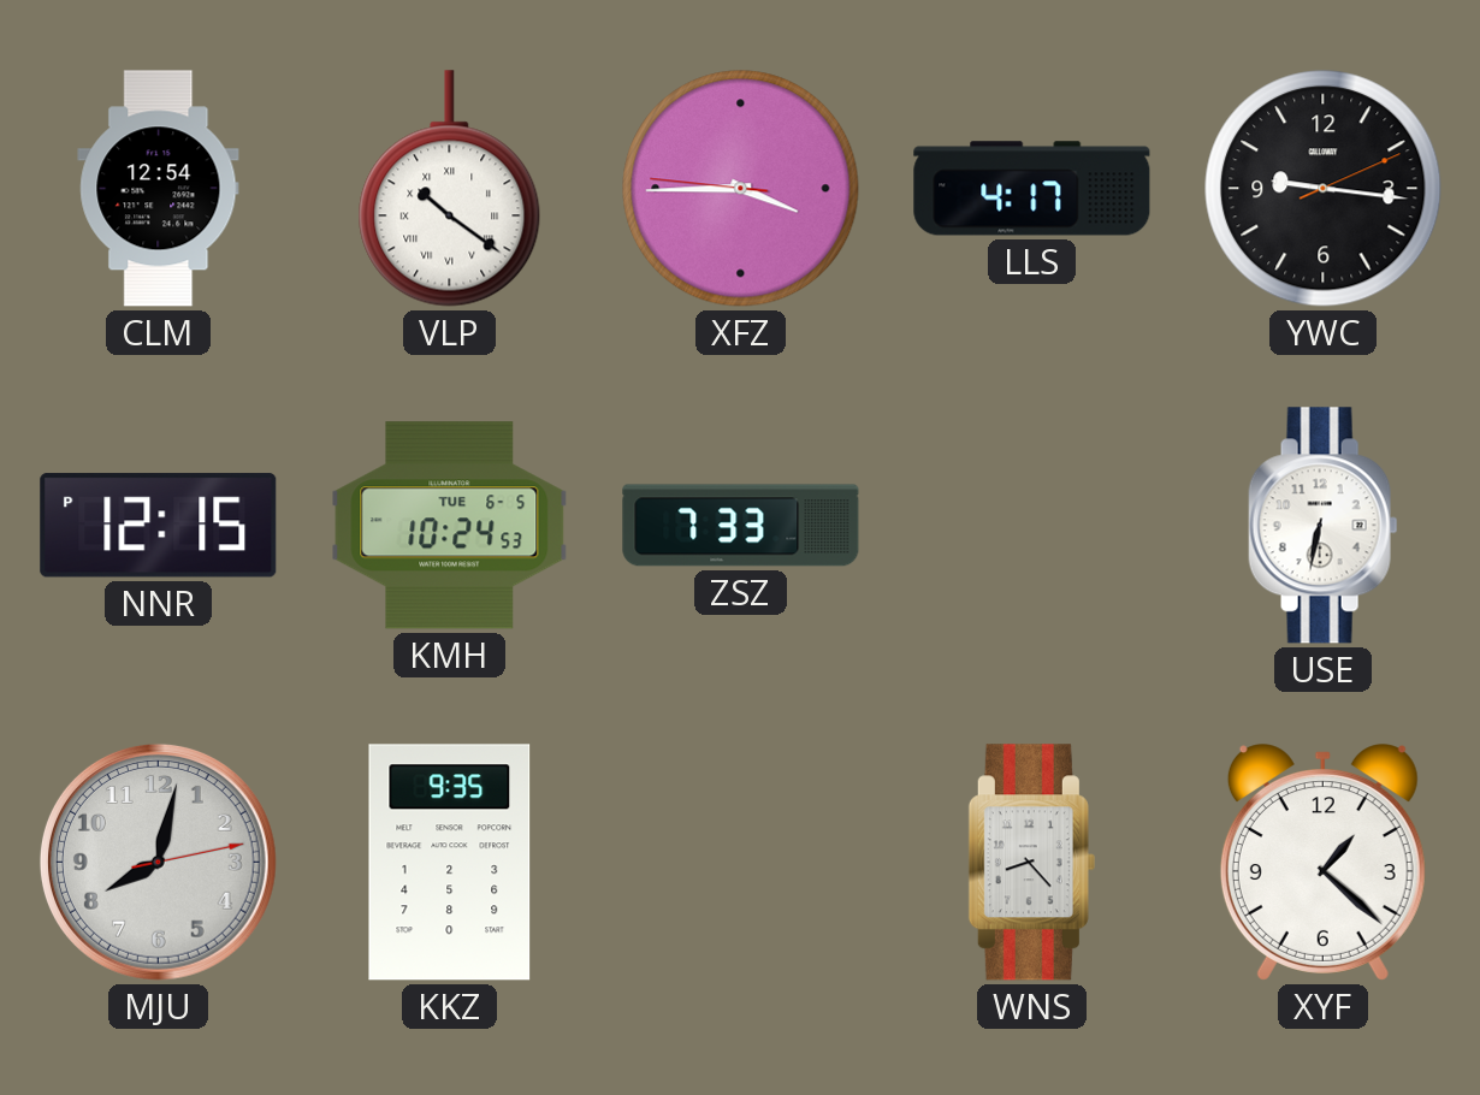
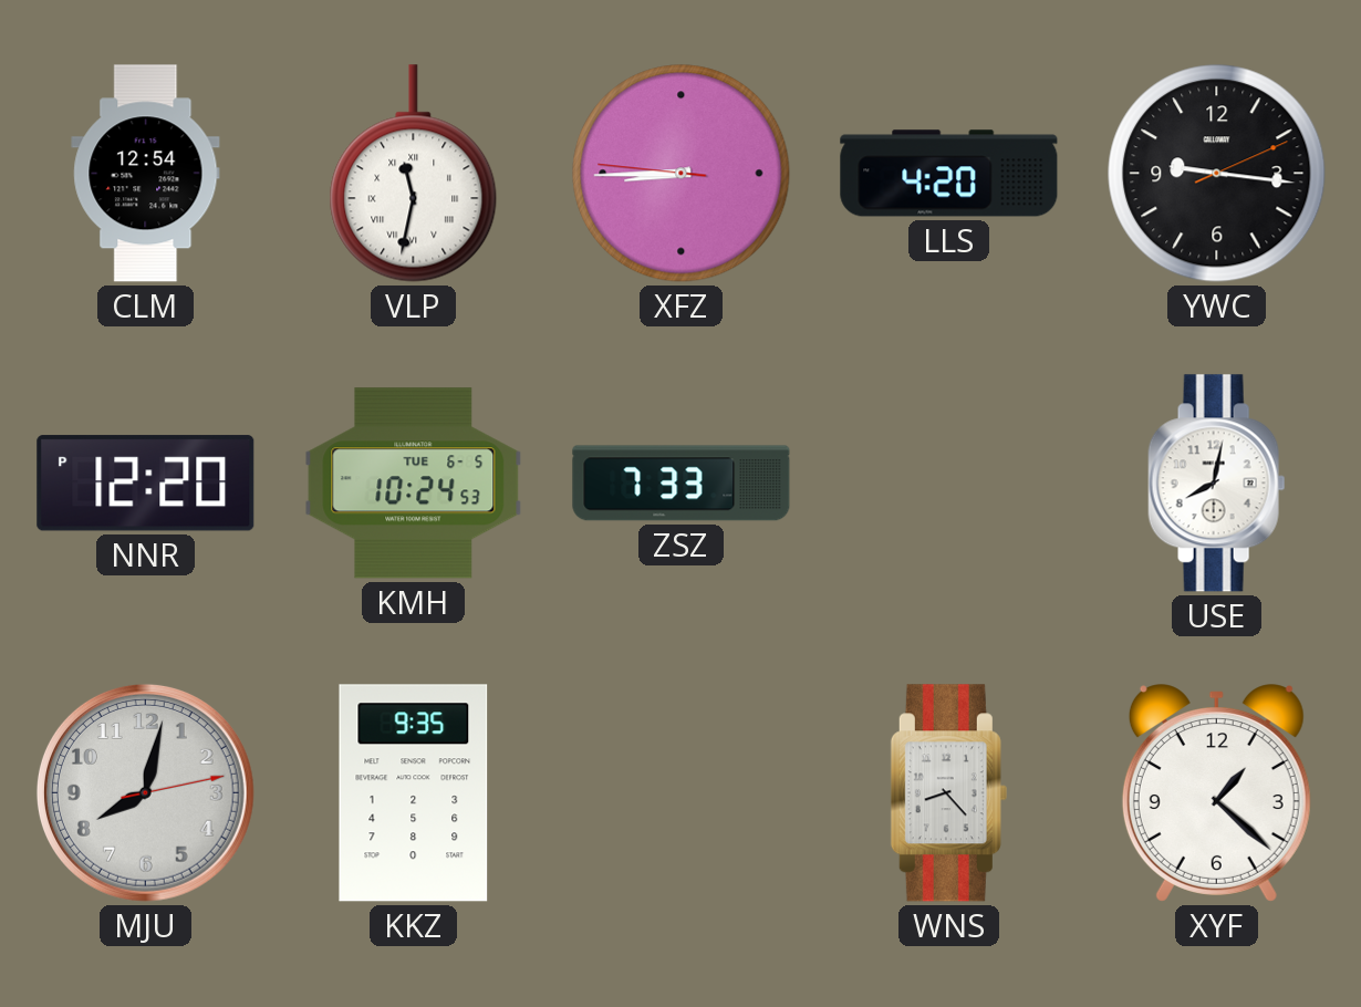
VLP: 10:21 -> 11:32
XFZ: 3:44 -> 8:44
LLS: 4:17 -> 4:20
NNR: 12:15 -> 12:20
USE: 6:32 -> 8:02
